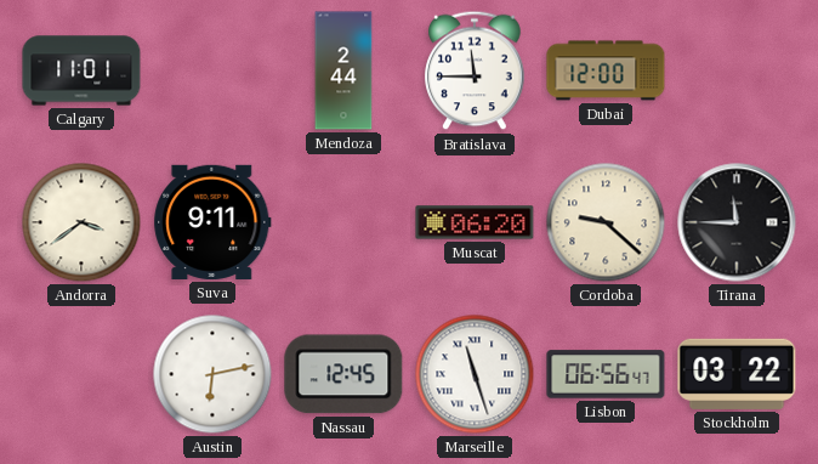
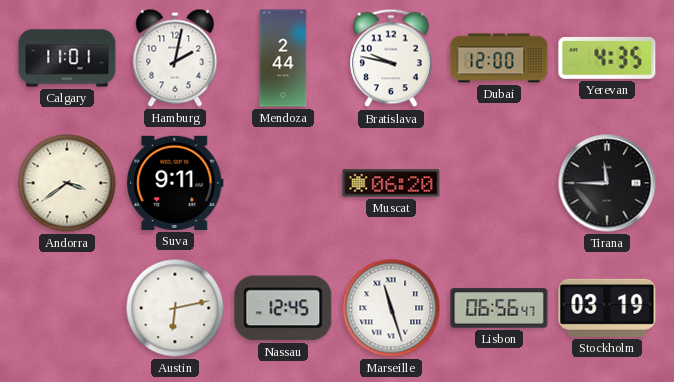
Hamburg: none -> 2:02
Bratislava: 11:45 -> 9:47
Yerevan: none -> 4:35
Cordoba: 9:22 -> none
Stockholm: 03:22 -> 03:19
